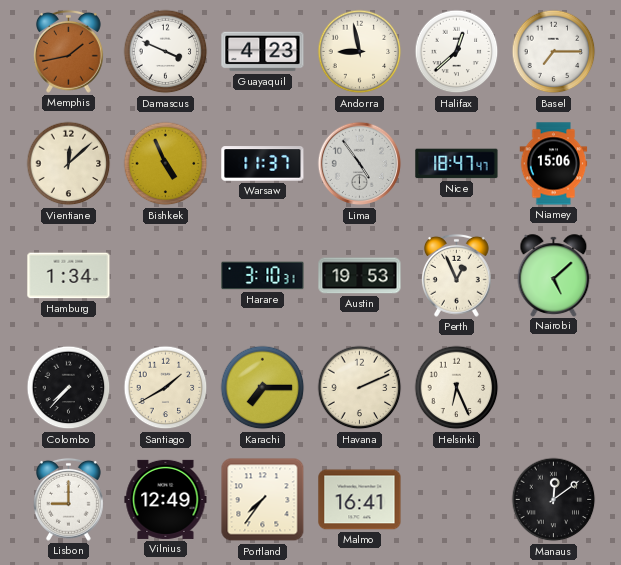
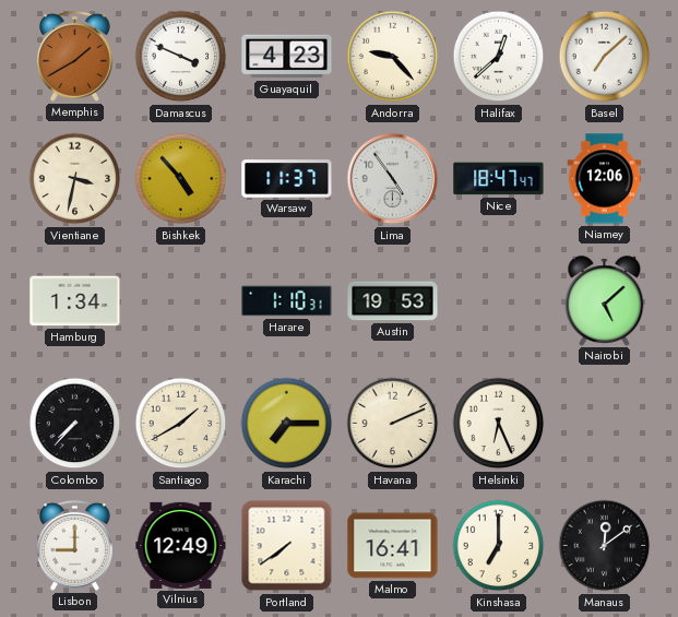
Memphis: 1:43 -> 1:40
Andorra: 8:58 -> 9:23
Basel: 7:15 -> 7:08
Vientiane: 12:08 -> 3:32
Bishkek: 4:56 -> 4:53
Niamey: 15:06 -> 12:06
Harare: 3:10 -> 1:10
Perth: 12:56 -> none
Portland: 7:36 -> 7:39
Kinshasa: none -> 7:00
